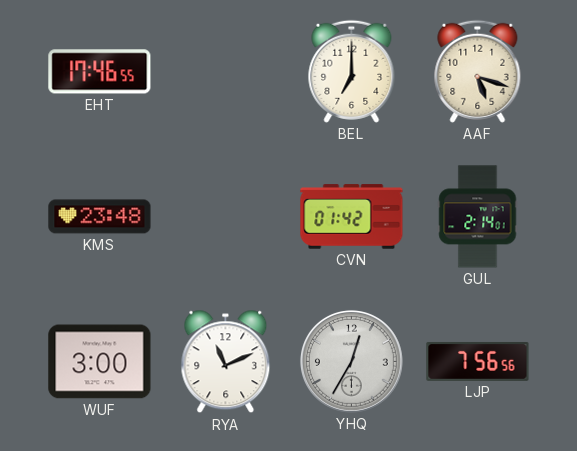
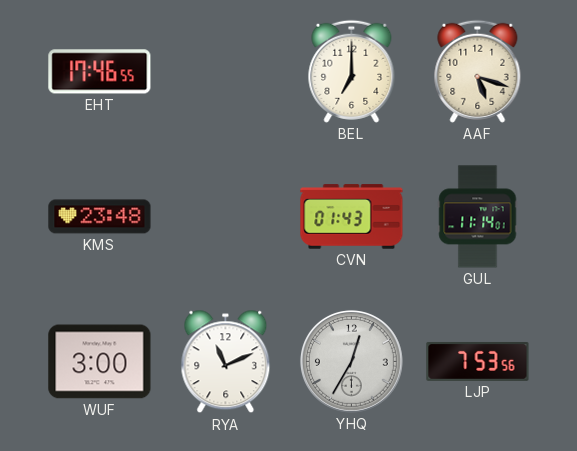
CVN: 01:42 -> 01:43
GUL: 2:14 -> 11:14
LJP: 7:56 -> 7:53
